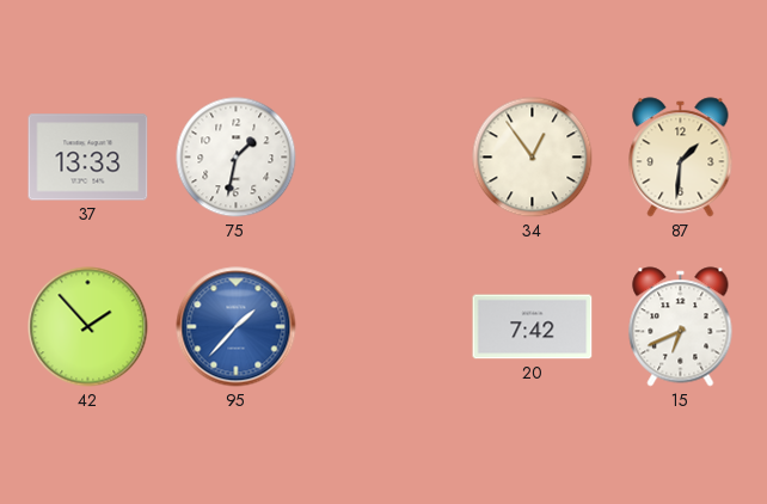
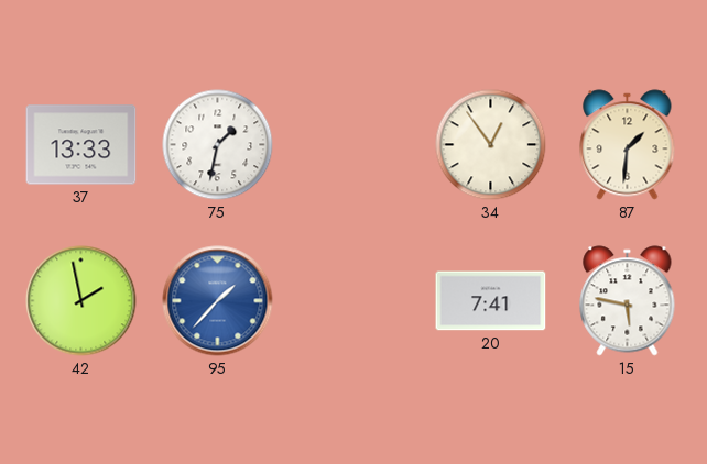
42: 1:53 -> 1:58
20: 7:42 -> 7:41
15: 6:41 -> 5:47
